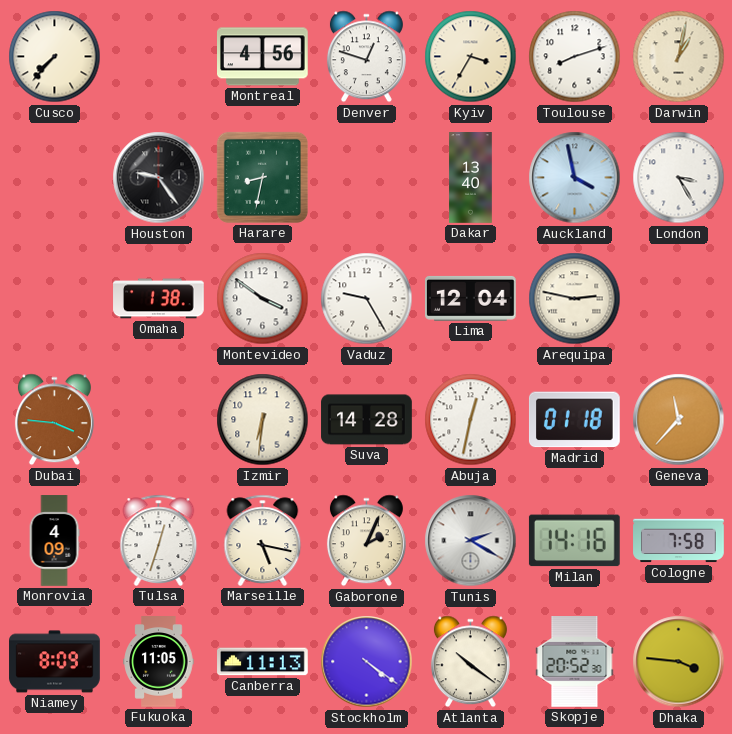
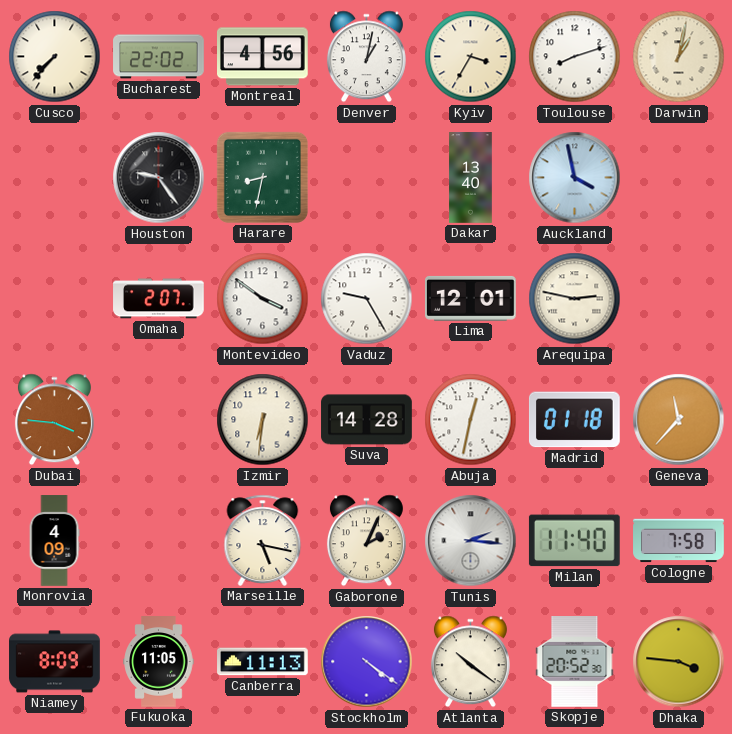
Bucharest: none -> 22:02
Denver: 12:48 -> 1:02
London: 3:25 -> none
Omaha: 1:38 -> 2:07
Lima: 12:04 -> 12:01
Tulsa: 12:33 -> none
Tunis: 2:20 -> 2:16
Milan: 14:16 -> 11:40
